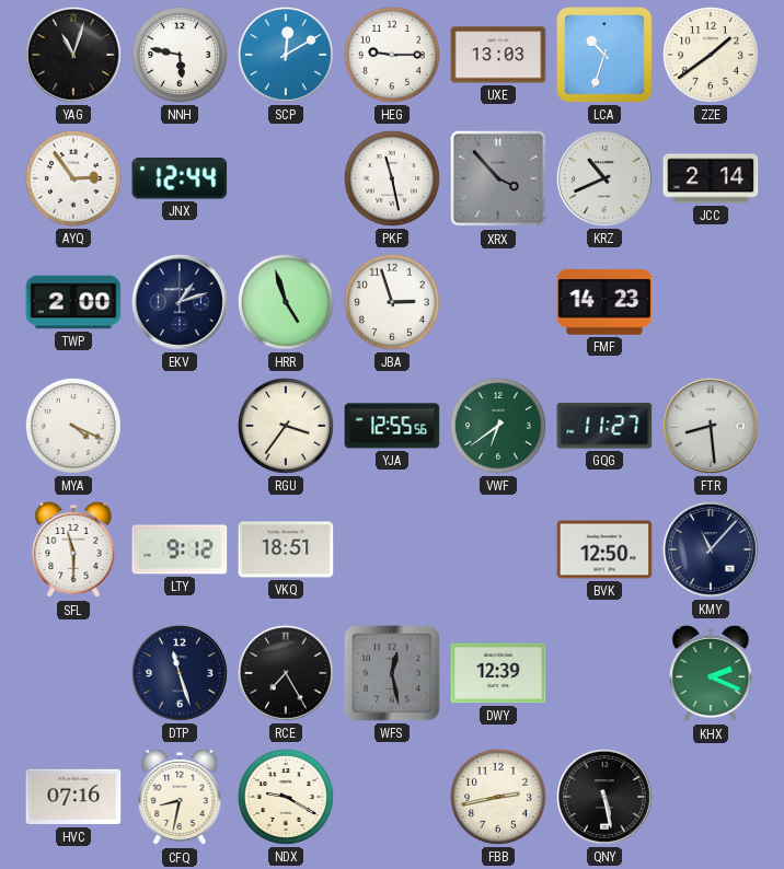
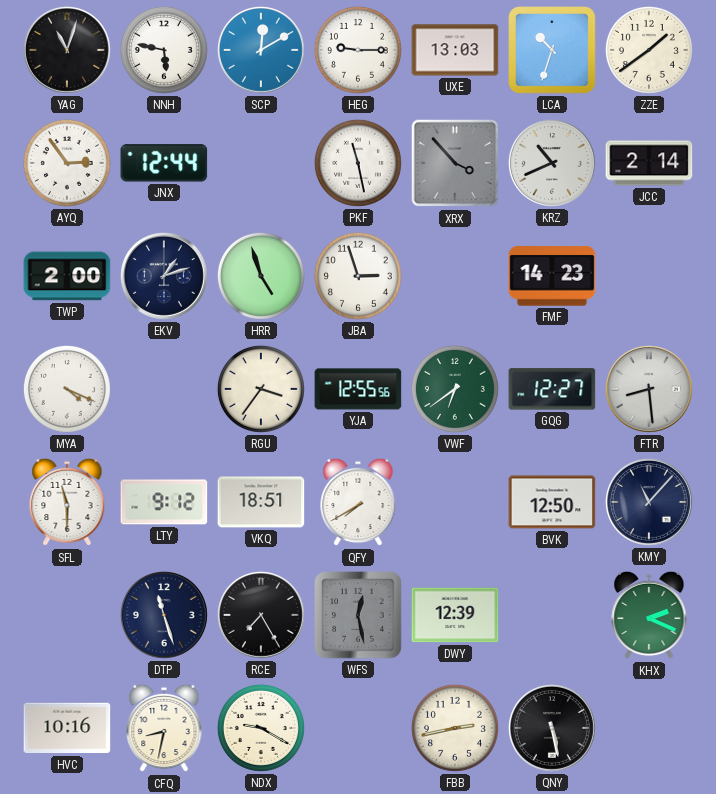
GQG: 11:27 -> 12:27
QFY: none -> 7:40
HVC: 07:16 -> 10:16
